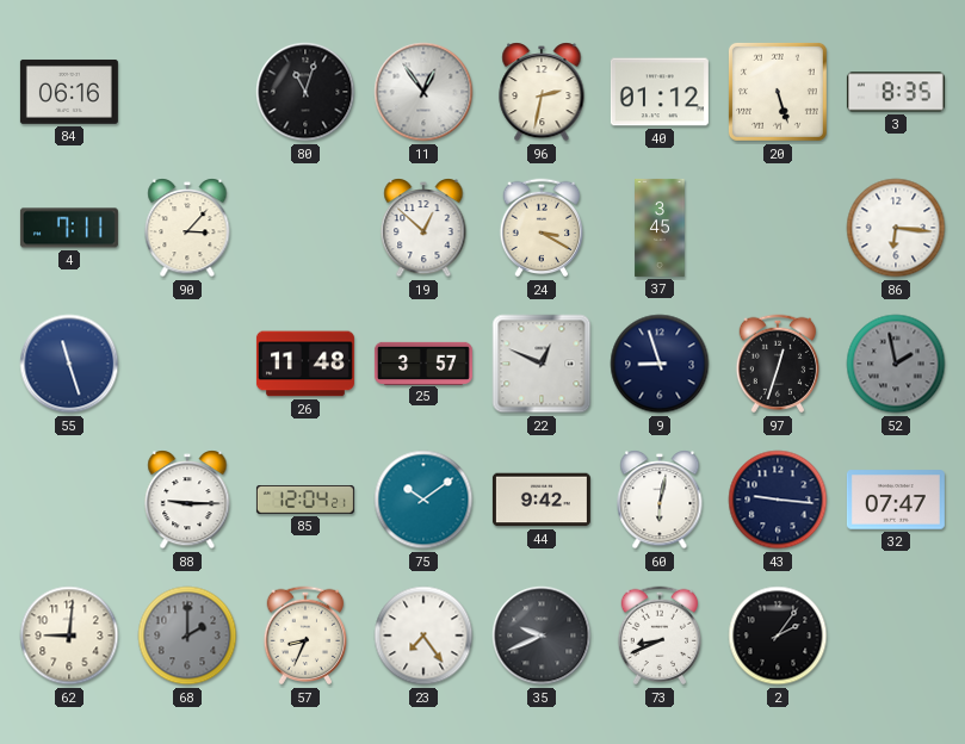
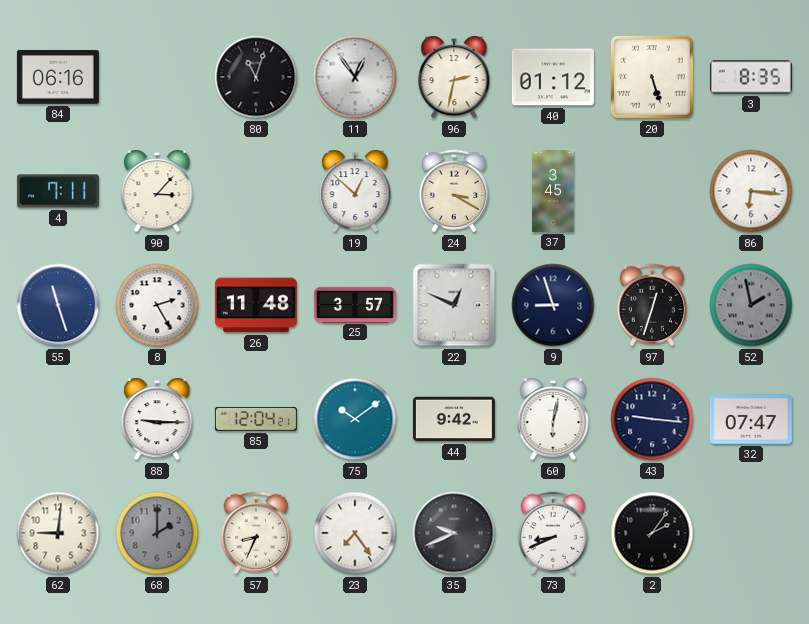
8: none -> 2:25
